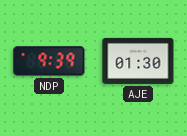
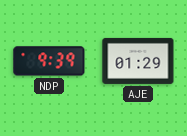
AJE: 01:30 -> 01:29
